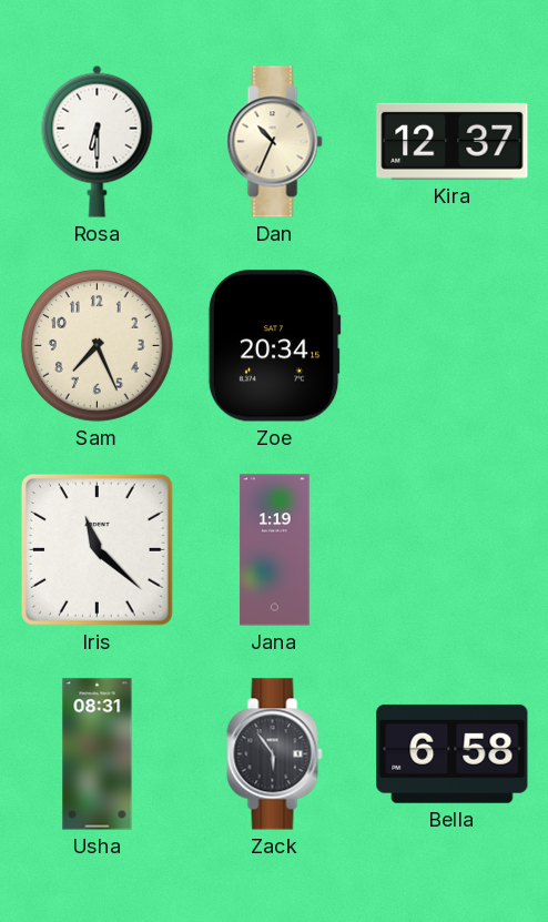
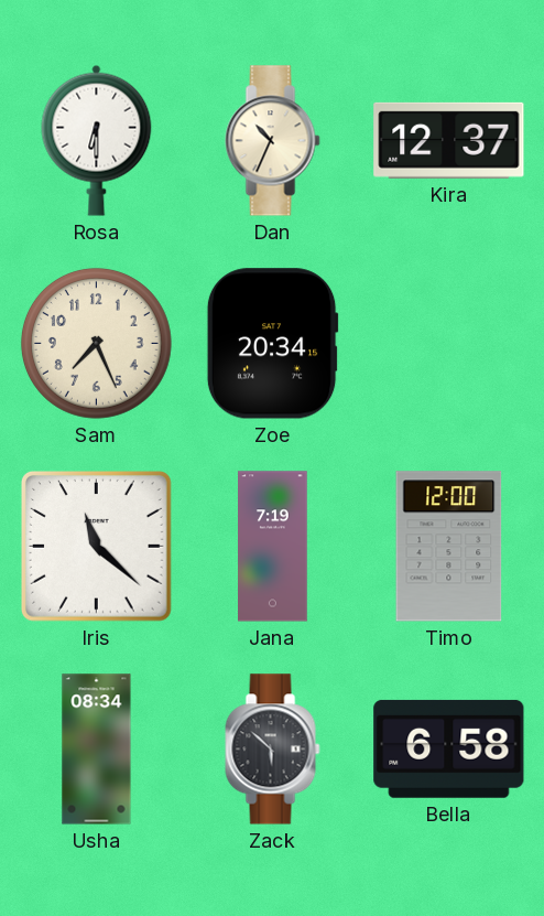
Jana: 1:19 -> 7:19
Timo: none -> 12:00
Usha: 08:31 -> 08:34
Zack: 5:54 -> 5:52
